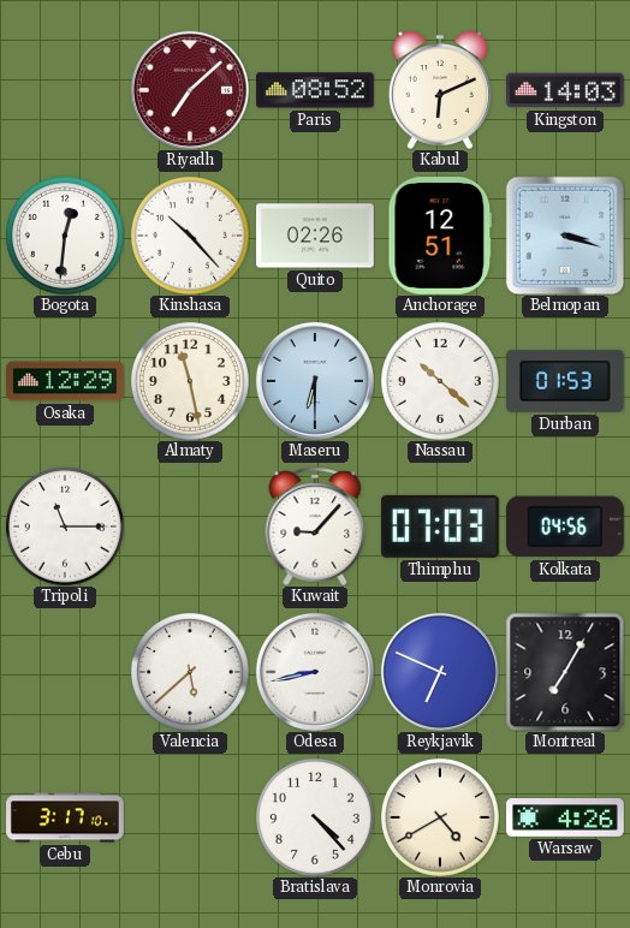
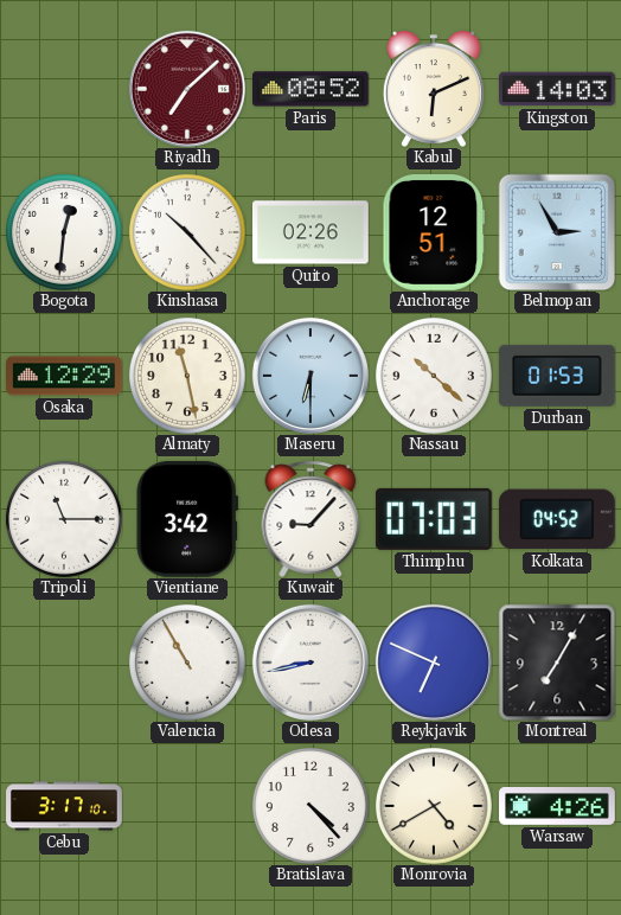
Belmopan: 3:18 -> 2:55
Vientiane: none -> 3:42
Kolkata: 04:56 -> 04:52
Valencia: 5:38 -> 10:55
